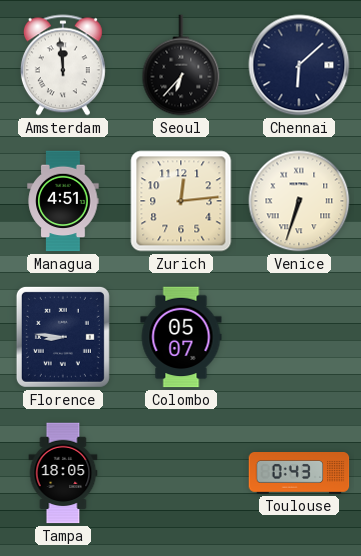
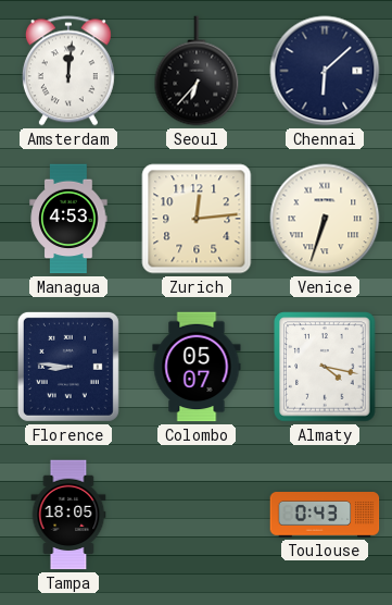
Amsterdam: 11:59 -> 12:01
Managua: 4:51 -> 4:53
Almaty: none -> 4:17
